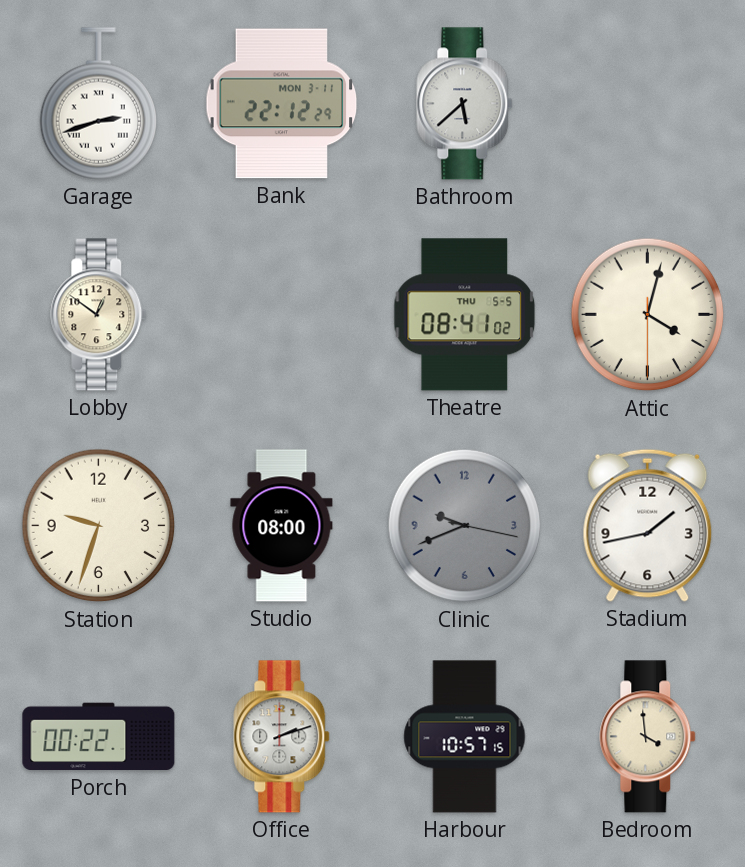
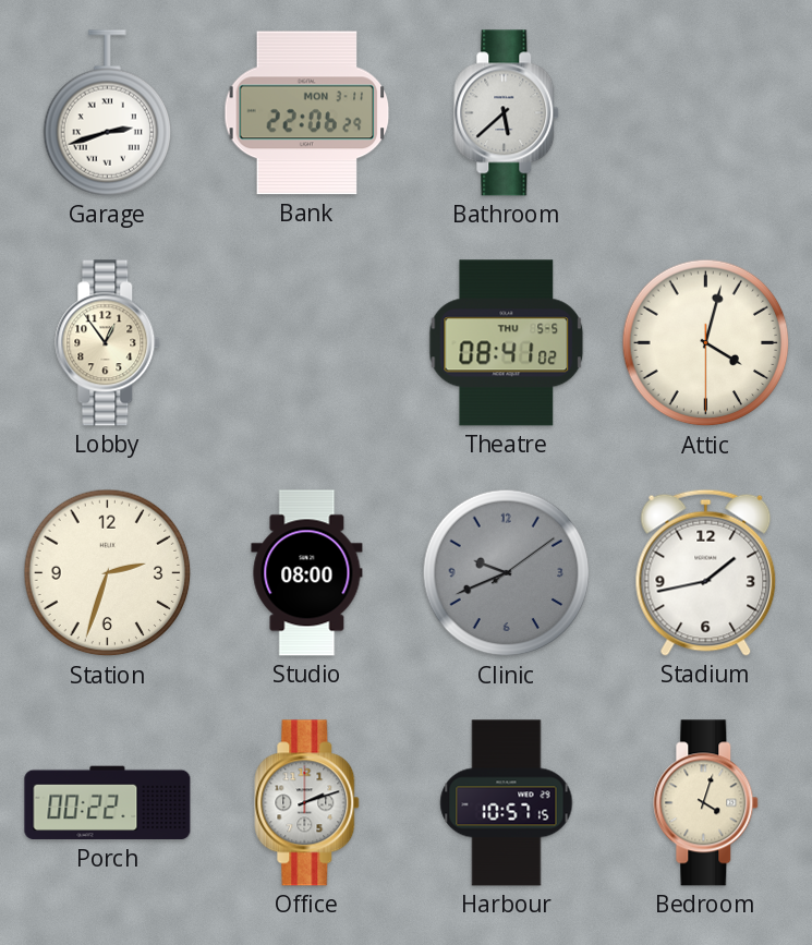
Bank: 22:12 -> 22:06
Lobby: 12:51 -> 12:54
Station: 9:33 -> 2:33
Clinic: 9:41:17 -> 9:41:09
Bedroom: 3:59 -> 4:03
